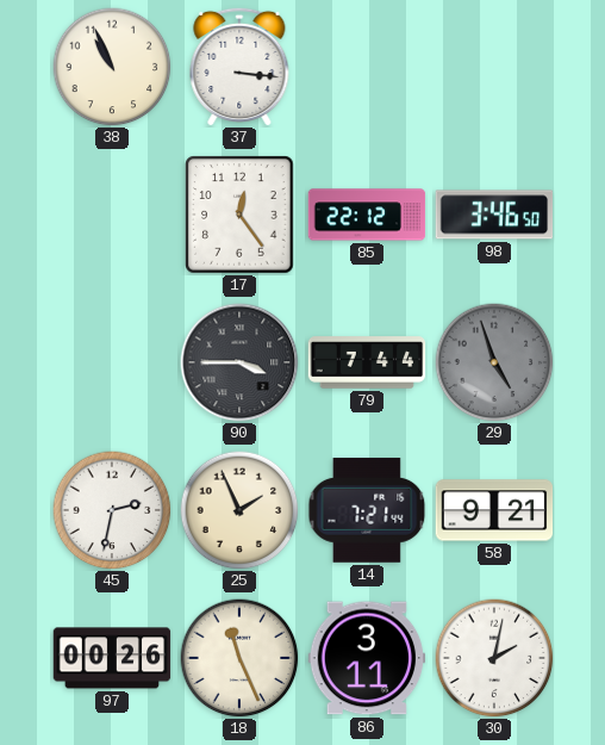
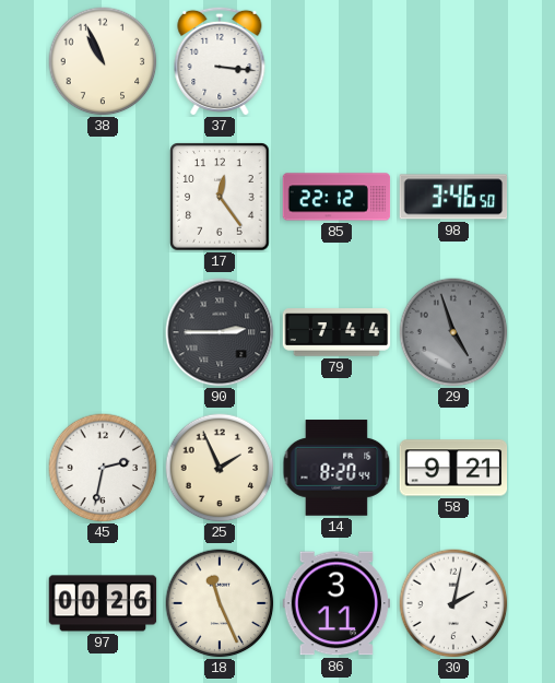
90: 3:45 -> 2:45
14: 7:21 -> 8:20
